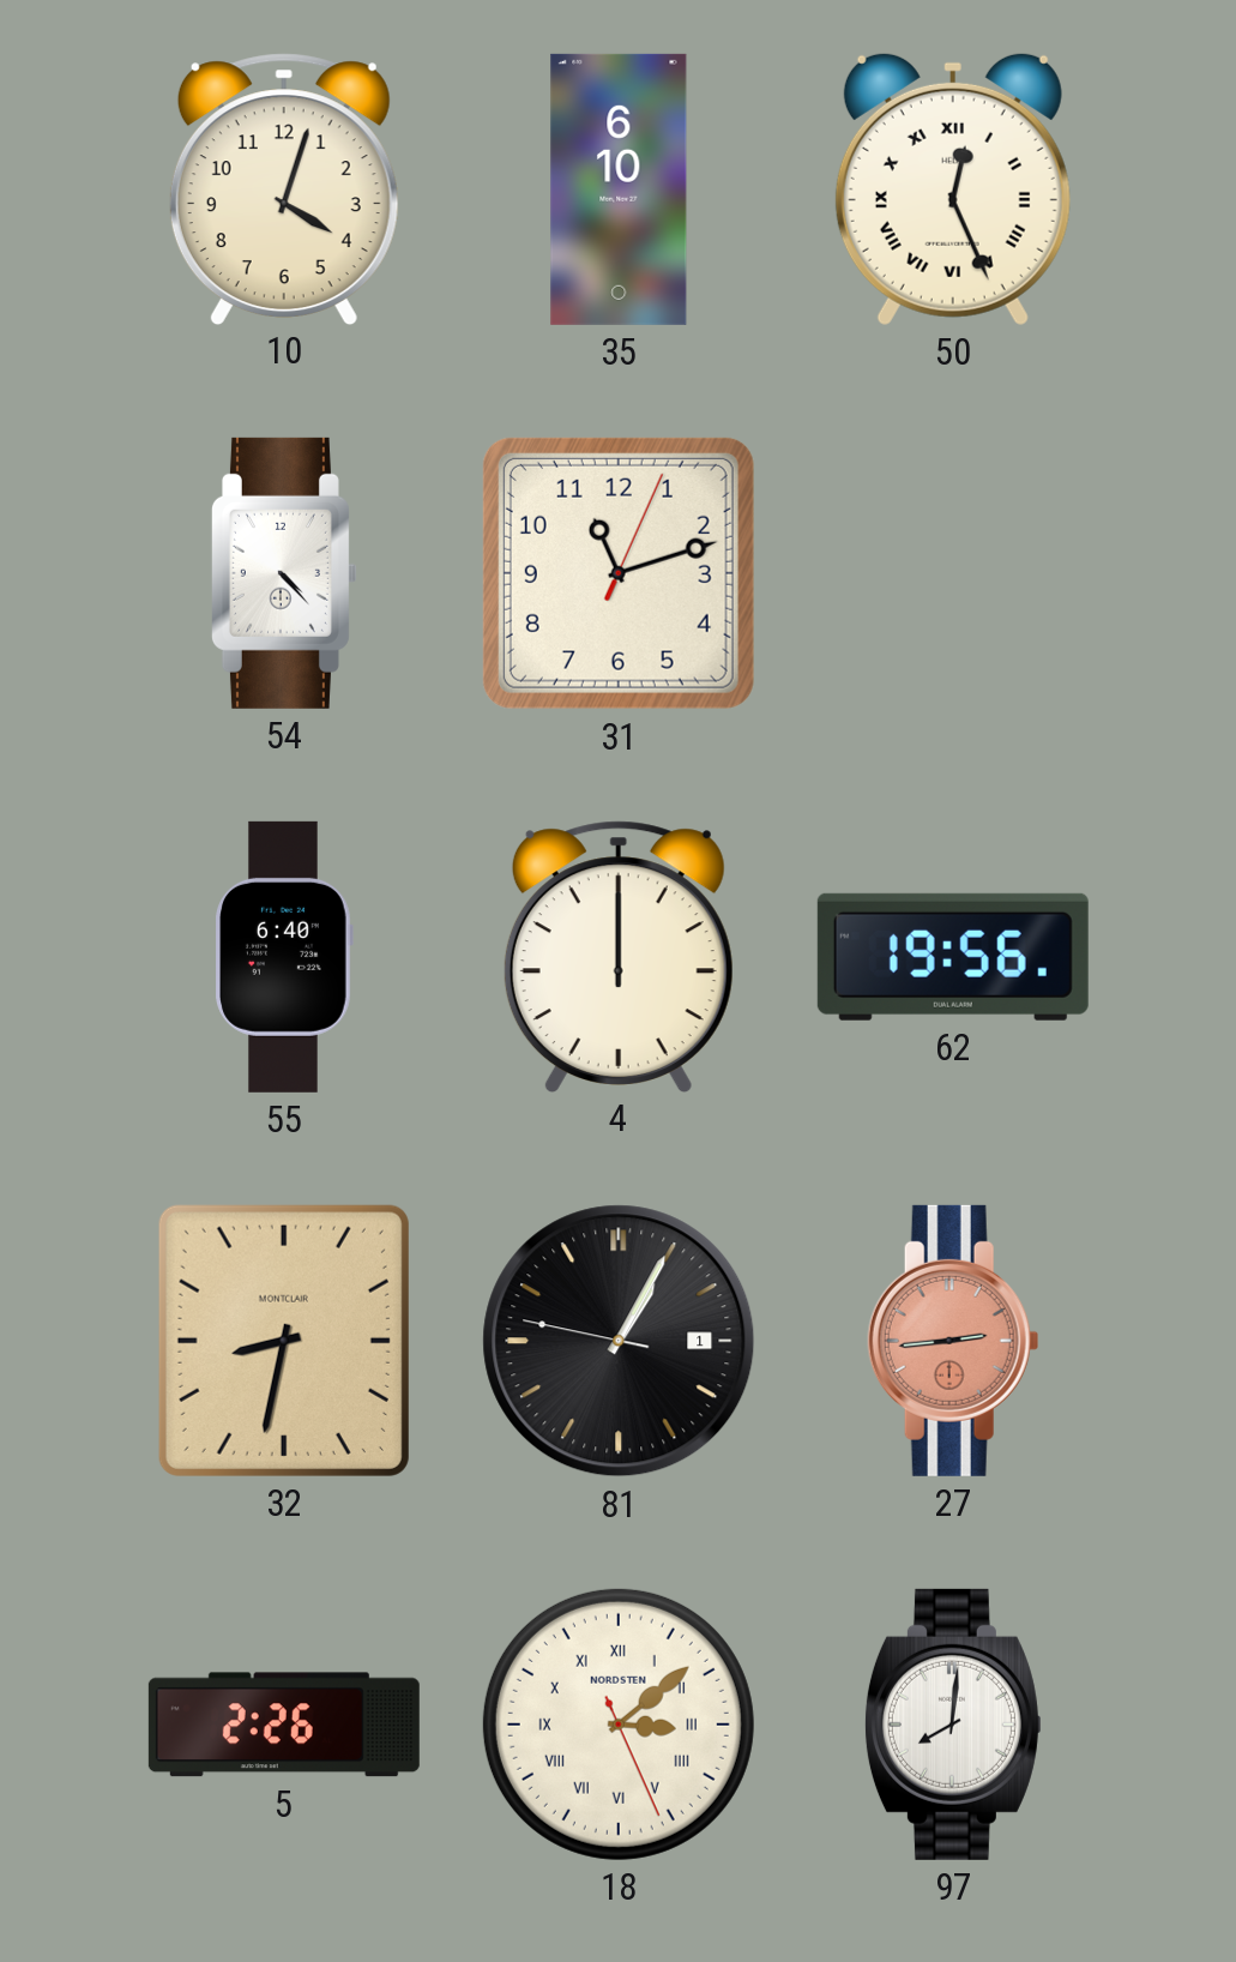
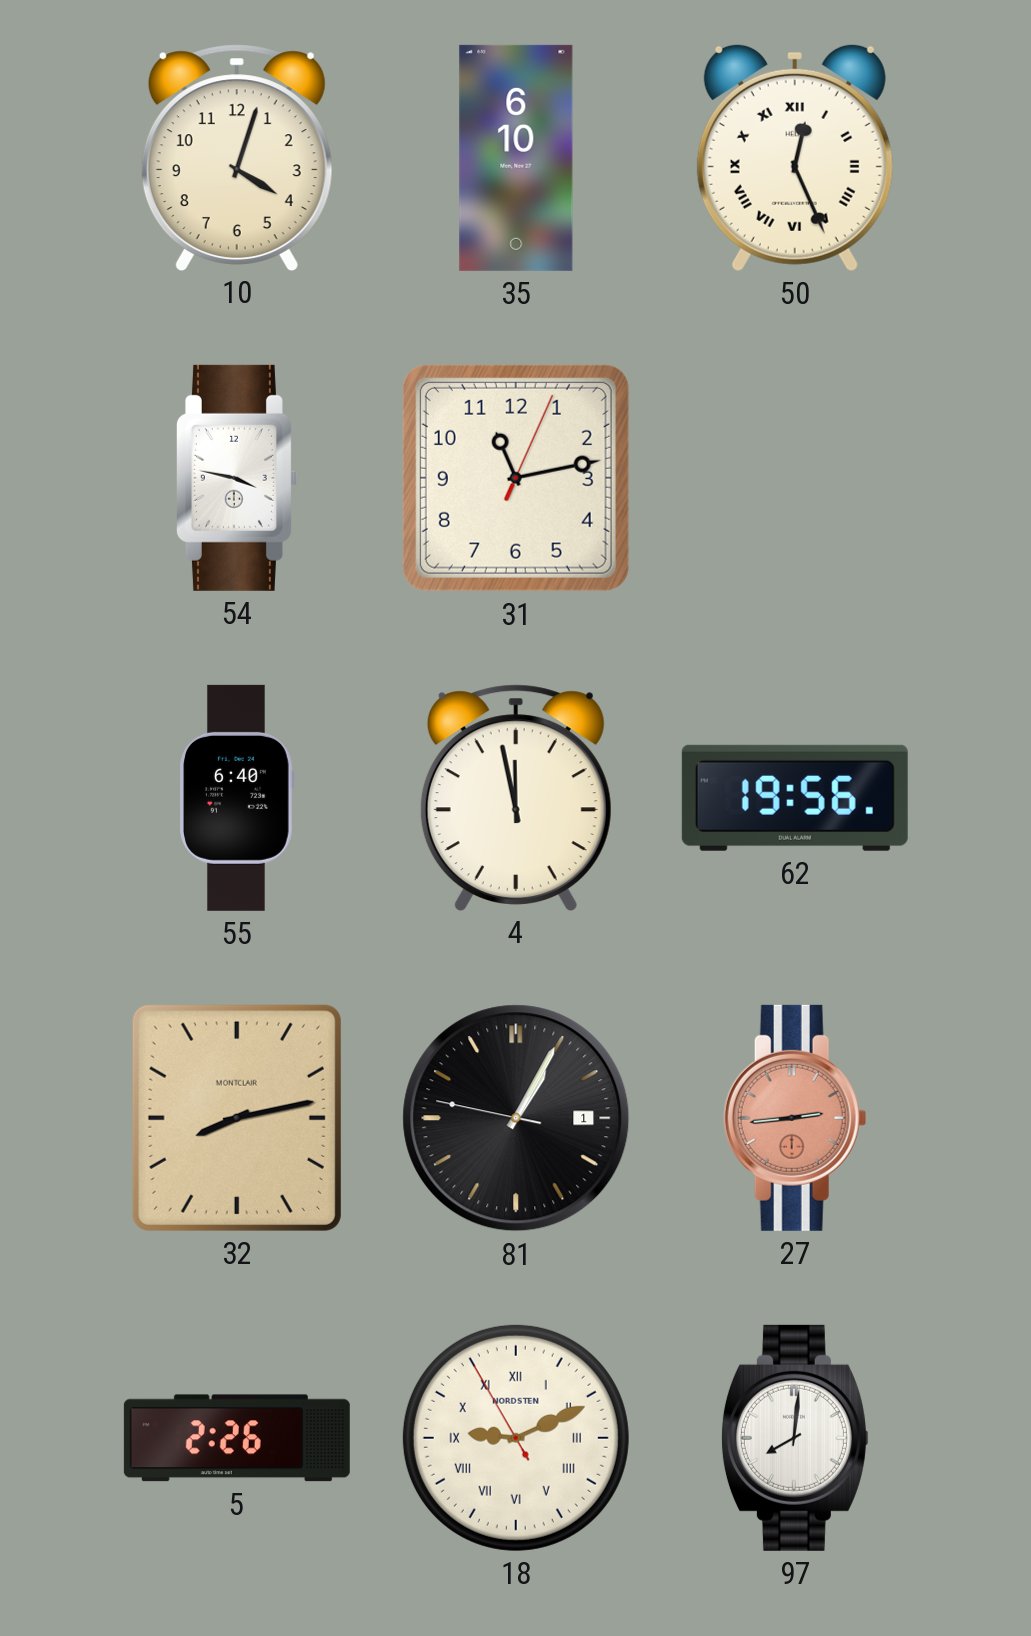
54: 4:23 -> 3:47
31: 11:12 -> 11:13
4: 12:00 -> 11:58
32: 8:32 -> 8:13
18: 3:08 -> 9:10
